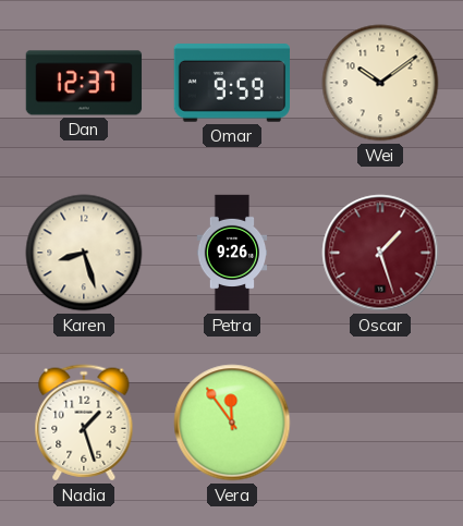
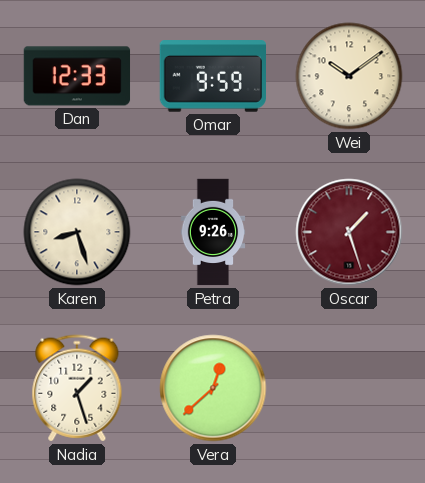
Dan: 12:37 -> 12:33
Vera: 11:54 -> 12:38
